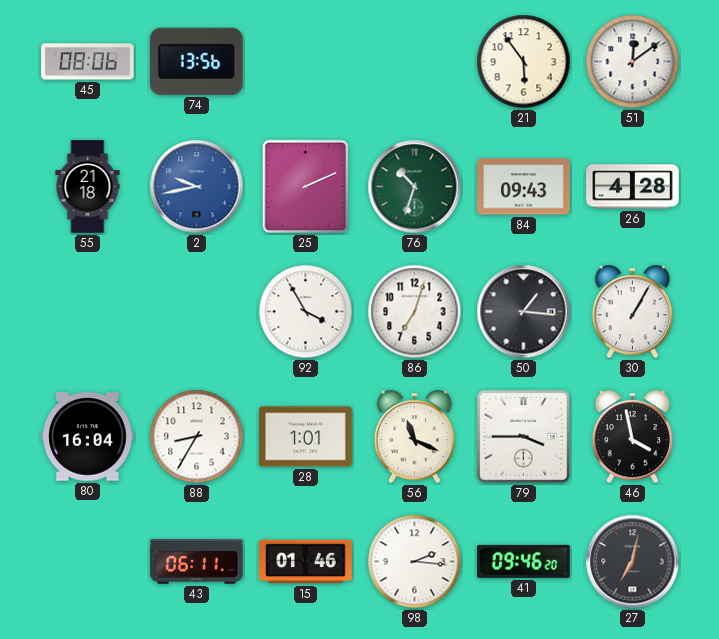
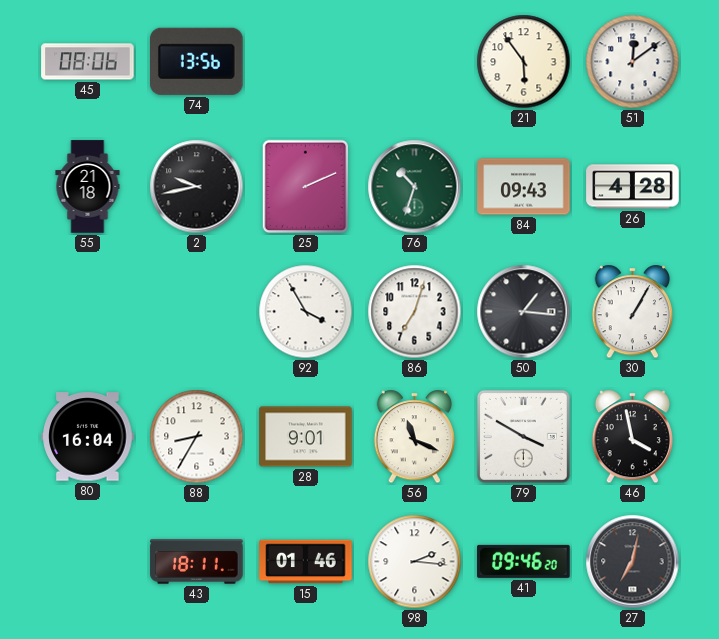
2 dial: blue -> black
28: 1:01 -> 9:01
79: 3:45 -> 3:50
43: 06:11 -> 18:11
